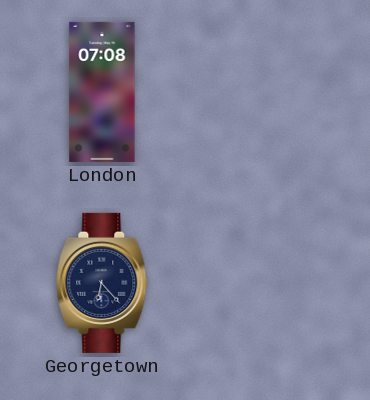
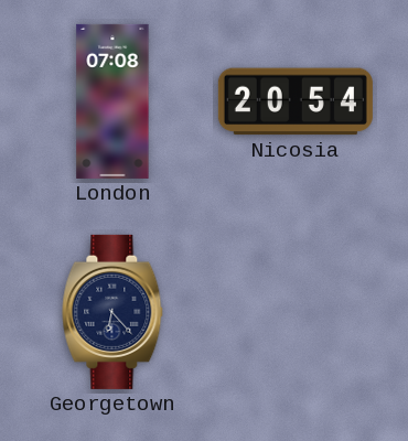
Nicosia: none -> 20:54
